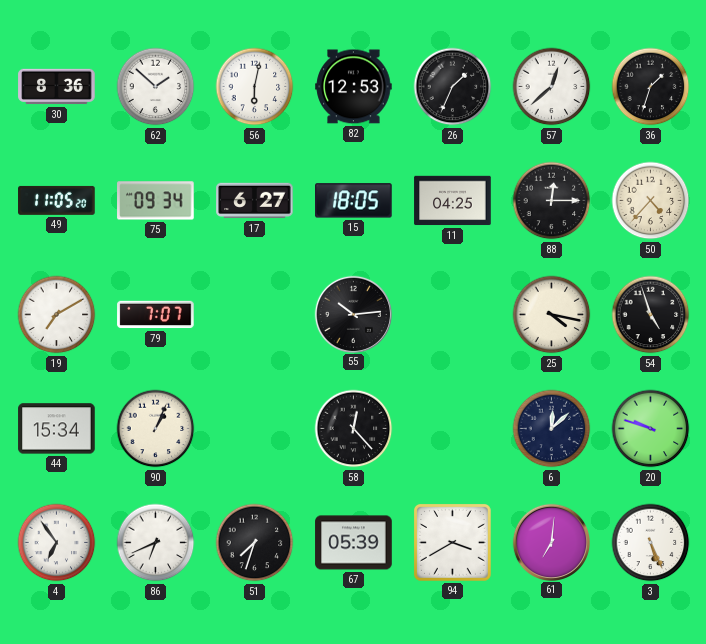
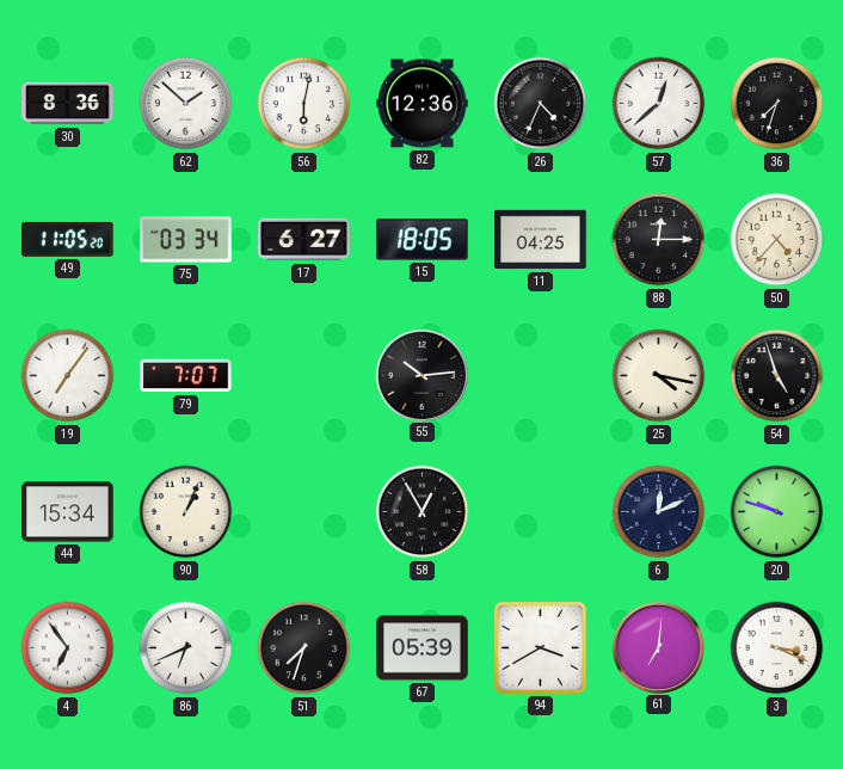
82: 12:53 -> 12:36
26: 1:34 -> 4:34
36: 1:33 -> 7:33
75: 09:34 -> 03:34
19: 7:10 -> 7:06
58: 12:23 -> 12:55
6: 12:08 -> 12:11
3: 5:26 -> 3:19
